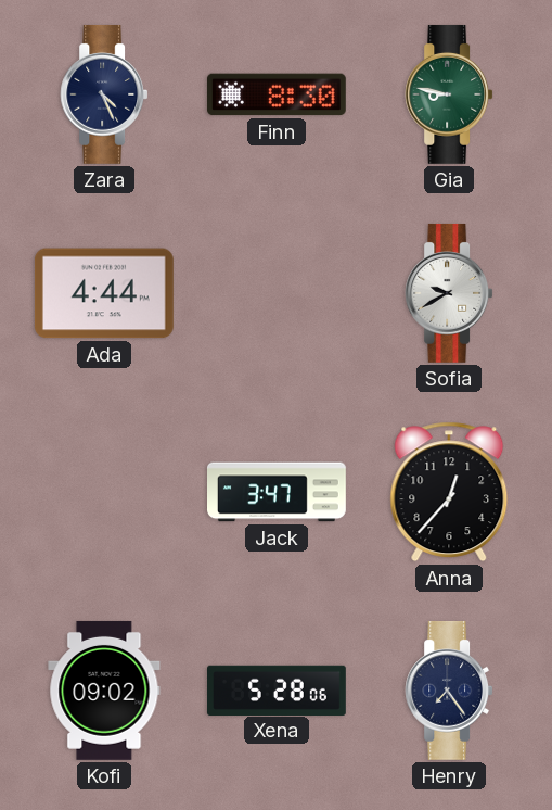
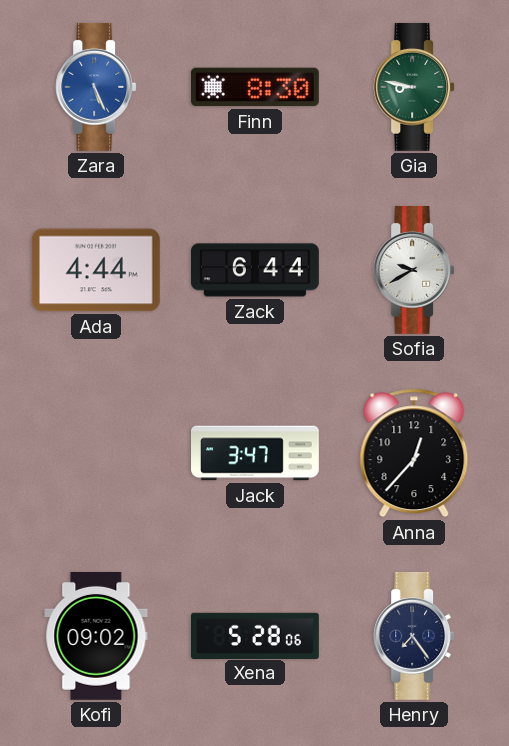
Zara: 4:26 -> 5:26
Zara dial: navy -> blue
Zack: none -> 6:44
